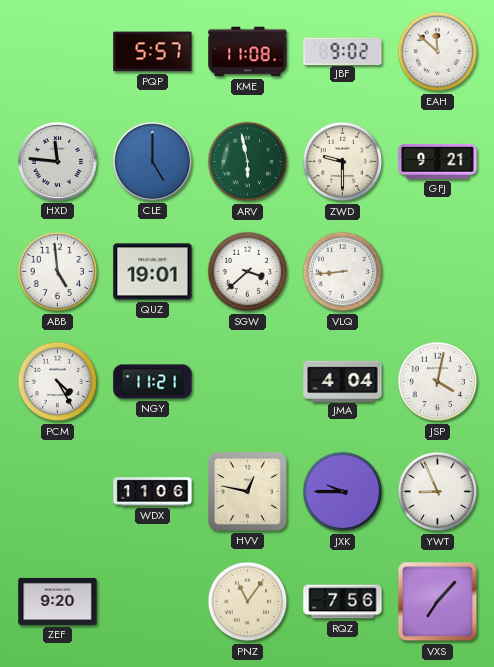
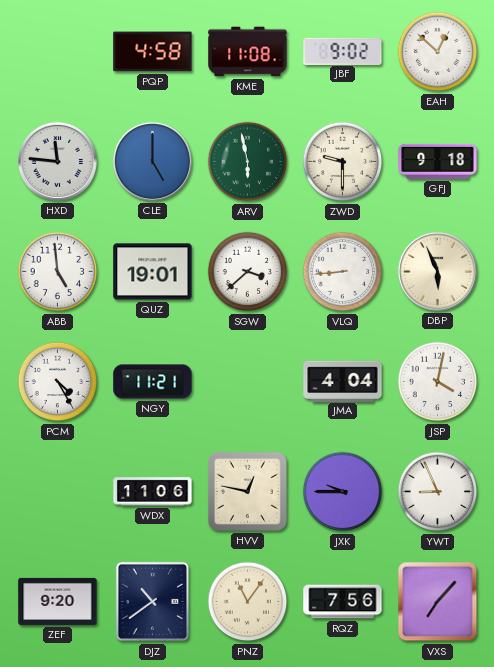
PQP: 5:57 -> 4:58
EAH: 11:52 -> 12:52
GFJ: 9:21 -> 9:18
DBP: none -> 5:56
DJZ: none -> 10:39
